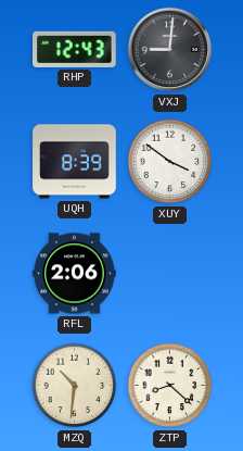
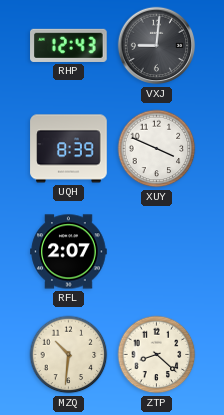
XUY: 3:51 -> 3:49
RFL: 2:06 -> 2:07
